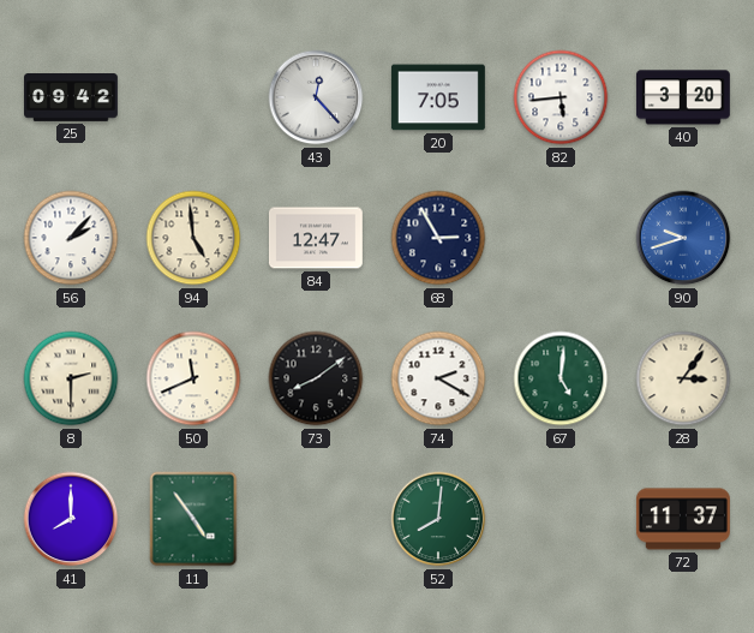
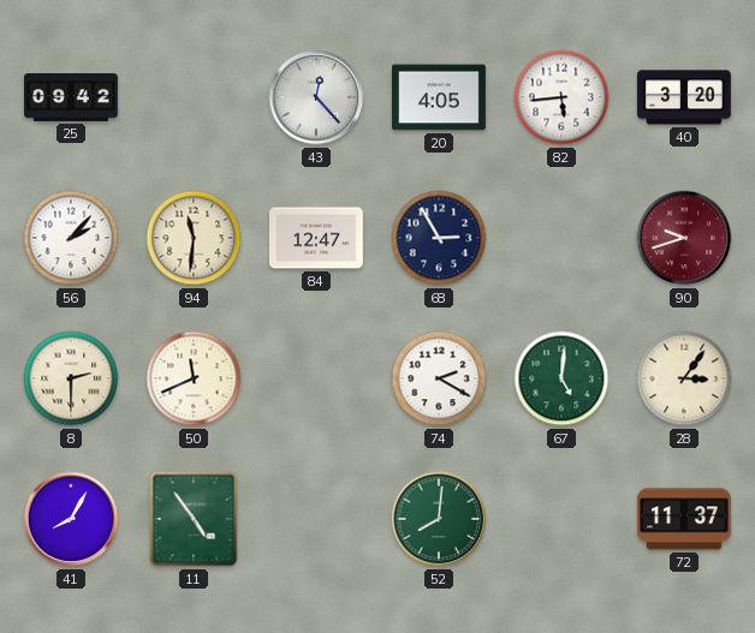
20: 7:05 -> 4:05
94: 4:59 -> 11:31
90 dial: blue -> burgundy
73: 8:09 -> none
41: 8:00 -> 8:05
